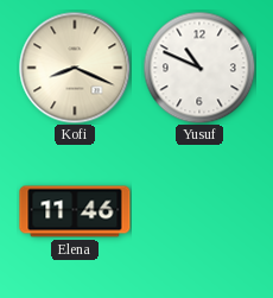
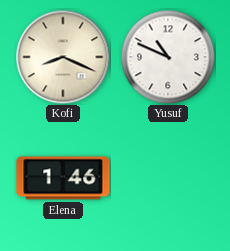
Elena: 11:46 -> 1:46
